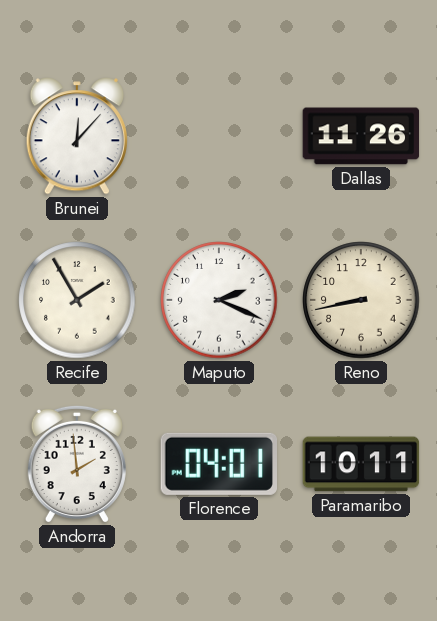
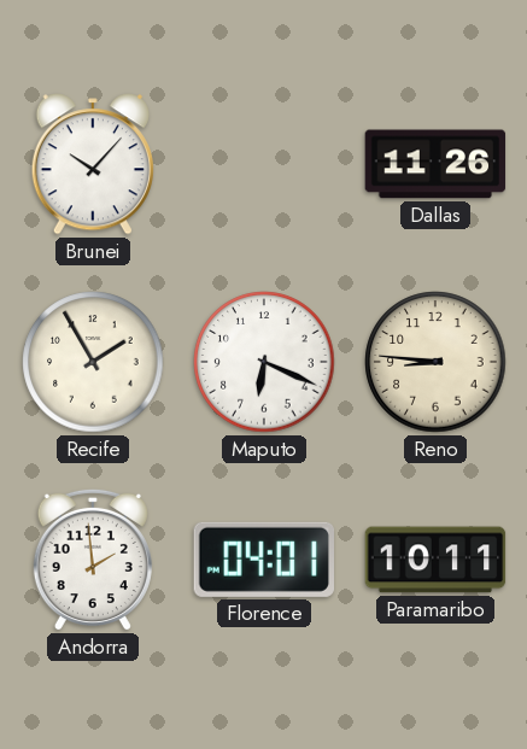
Brunei: 12:07 -> 10:07
Maputo: 2:19 -> 6:19
Reno: 8:43 -> 8:46
